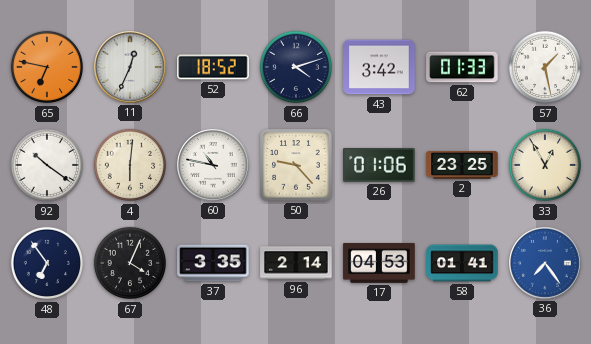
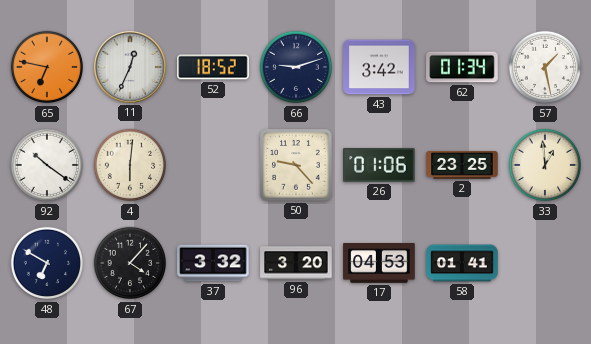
66: 4:12 -> 9:12
62: 01:33 -> 01:34
60: 10:47 -> none
33: 12:55 -> 12:59
48: 6:54 -> 6:50
67: 4:04 -> 4:07
37: 3:35 -> 3:32
96: 2:14 -> 3:20
36: 7:24 -> none
